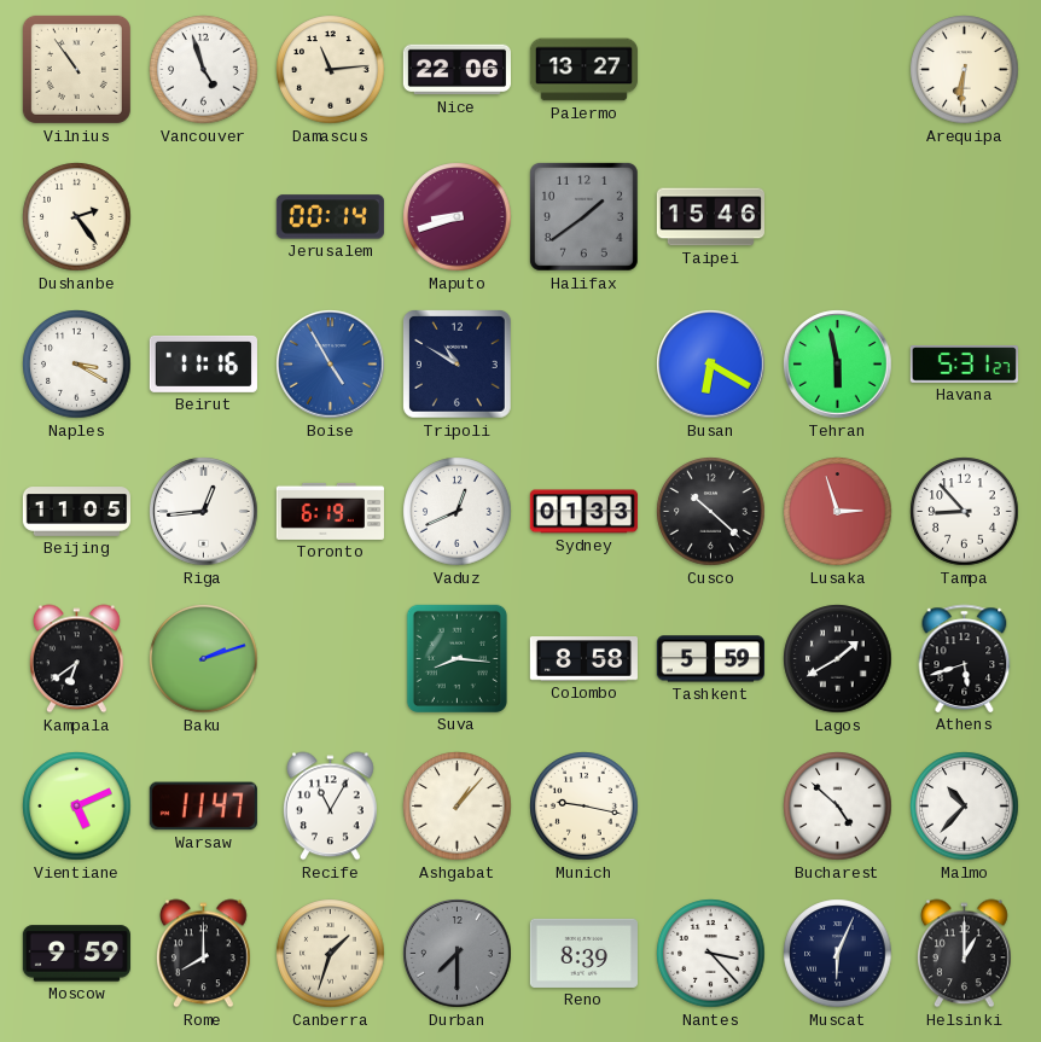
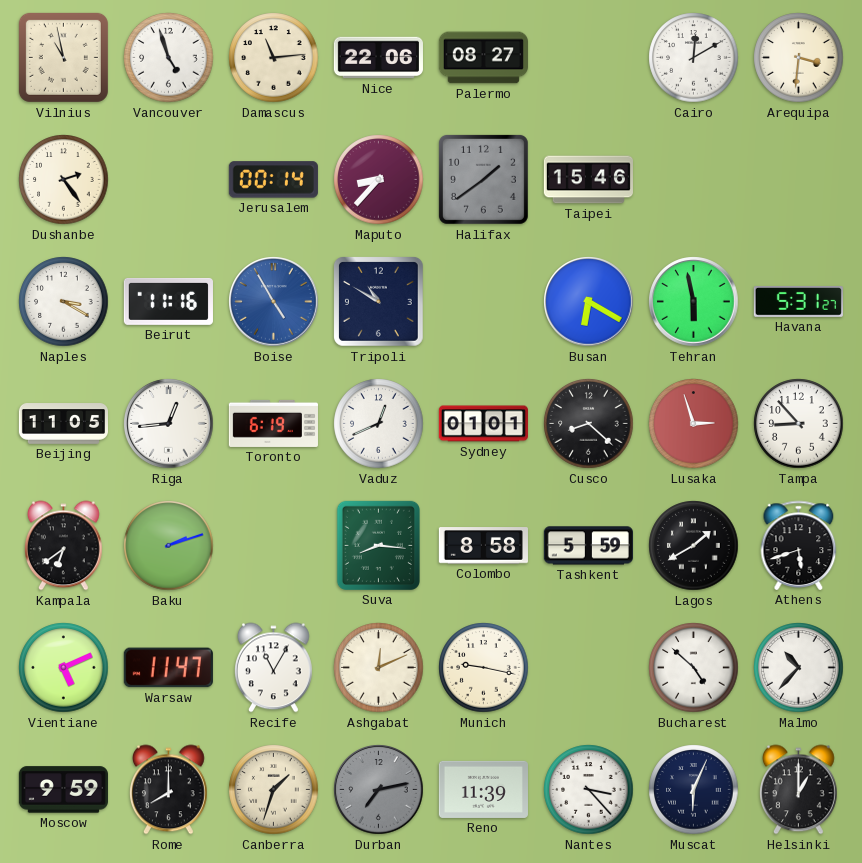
Vilnius: 10:54 -> 10:58
Palermo: 13:27 -> 08:27
Cairo: none -> 12:10
Arequipa: 6:31 -> 3:31
Maputo: 8:42 -> 8:37
Sydney: 01:33 -> 01:01
Cusco: 10:22 -> 8:22
Ashgabat: 1:07 -> 12:11
Durban: 7:30 -> 7:13
Reno: 8:39 -> 11:39
